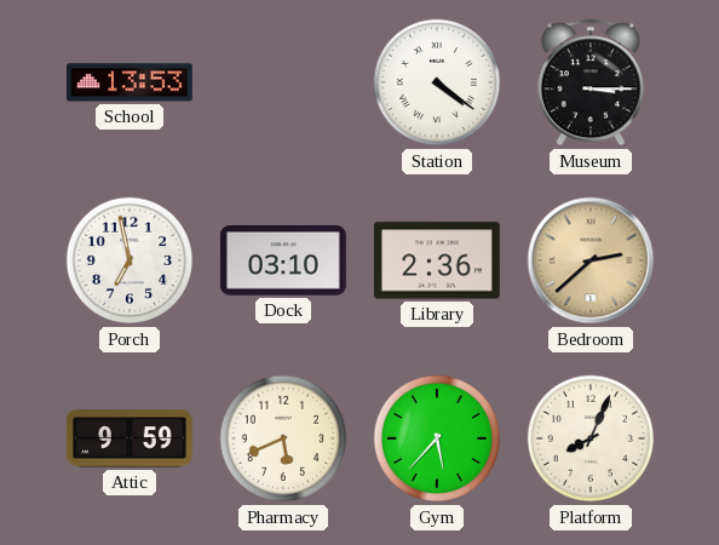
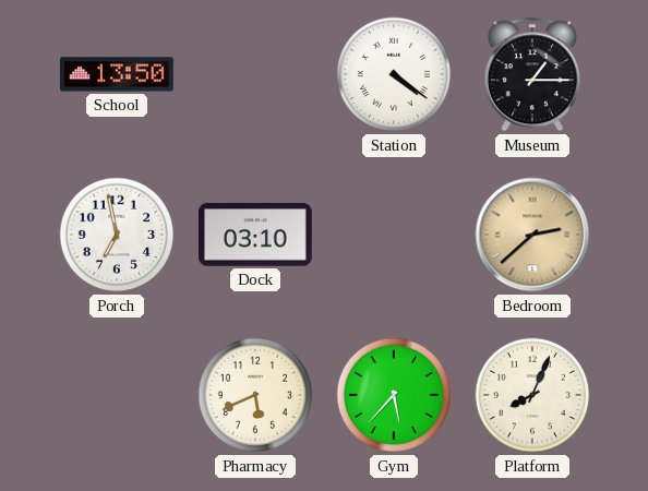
School: 13:53 -> 13:50
Museum: 3:15 -> 1:15
Library: 2:36 -> none
Attic: 9:59 -> none
